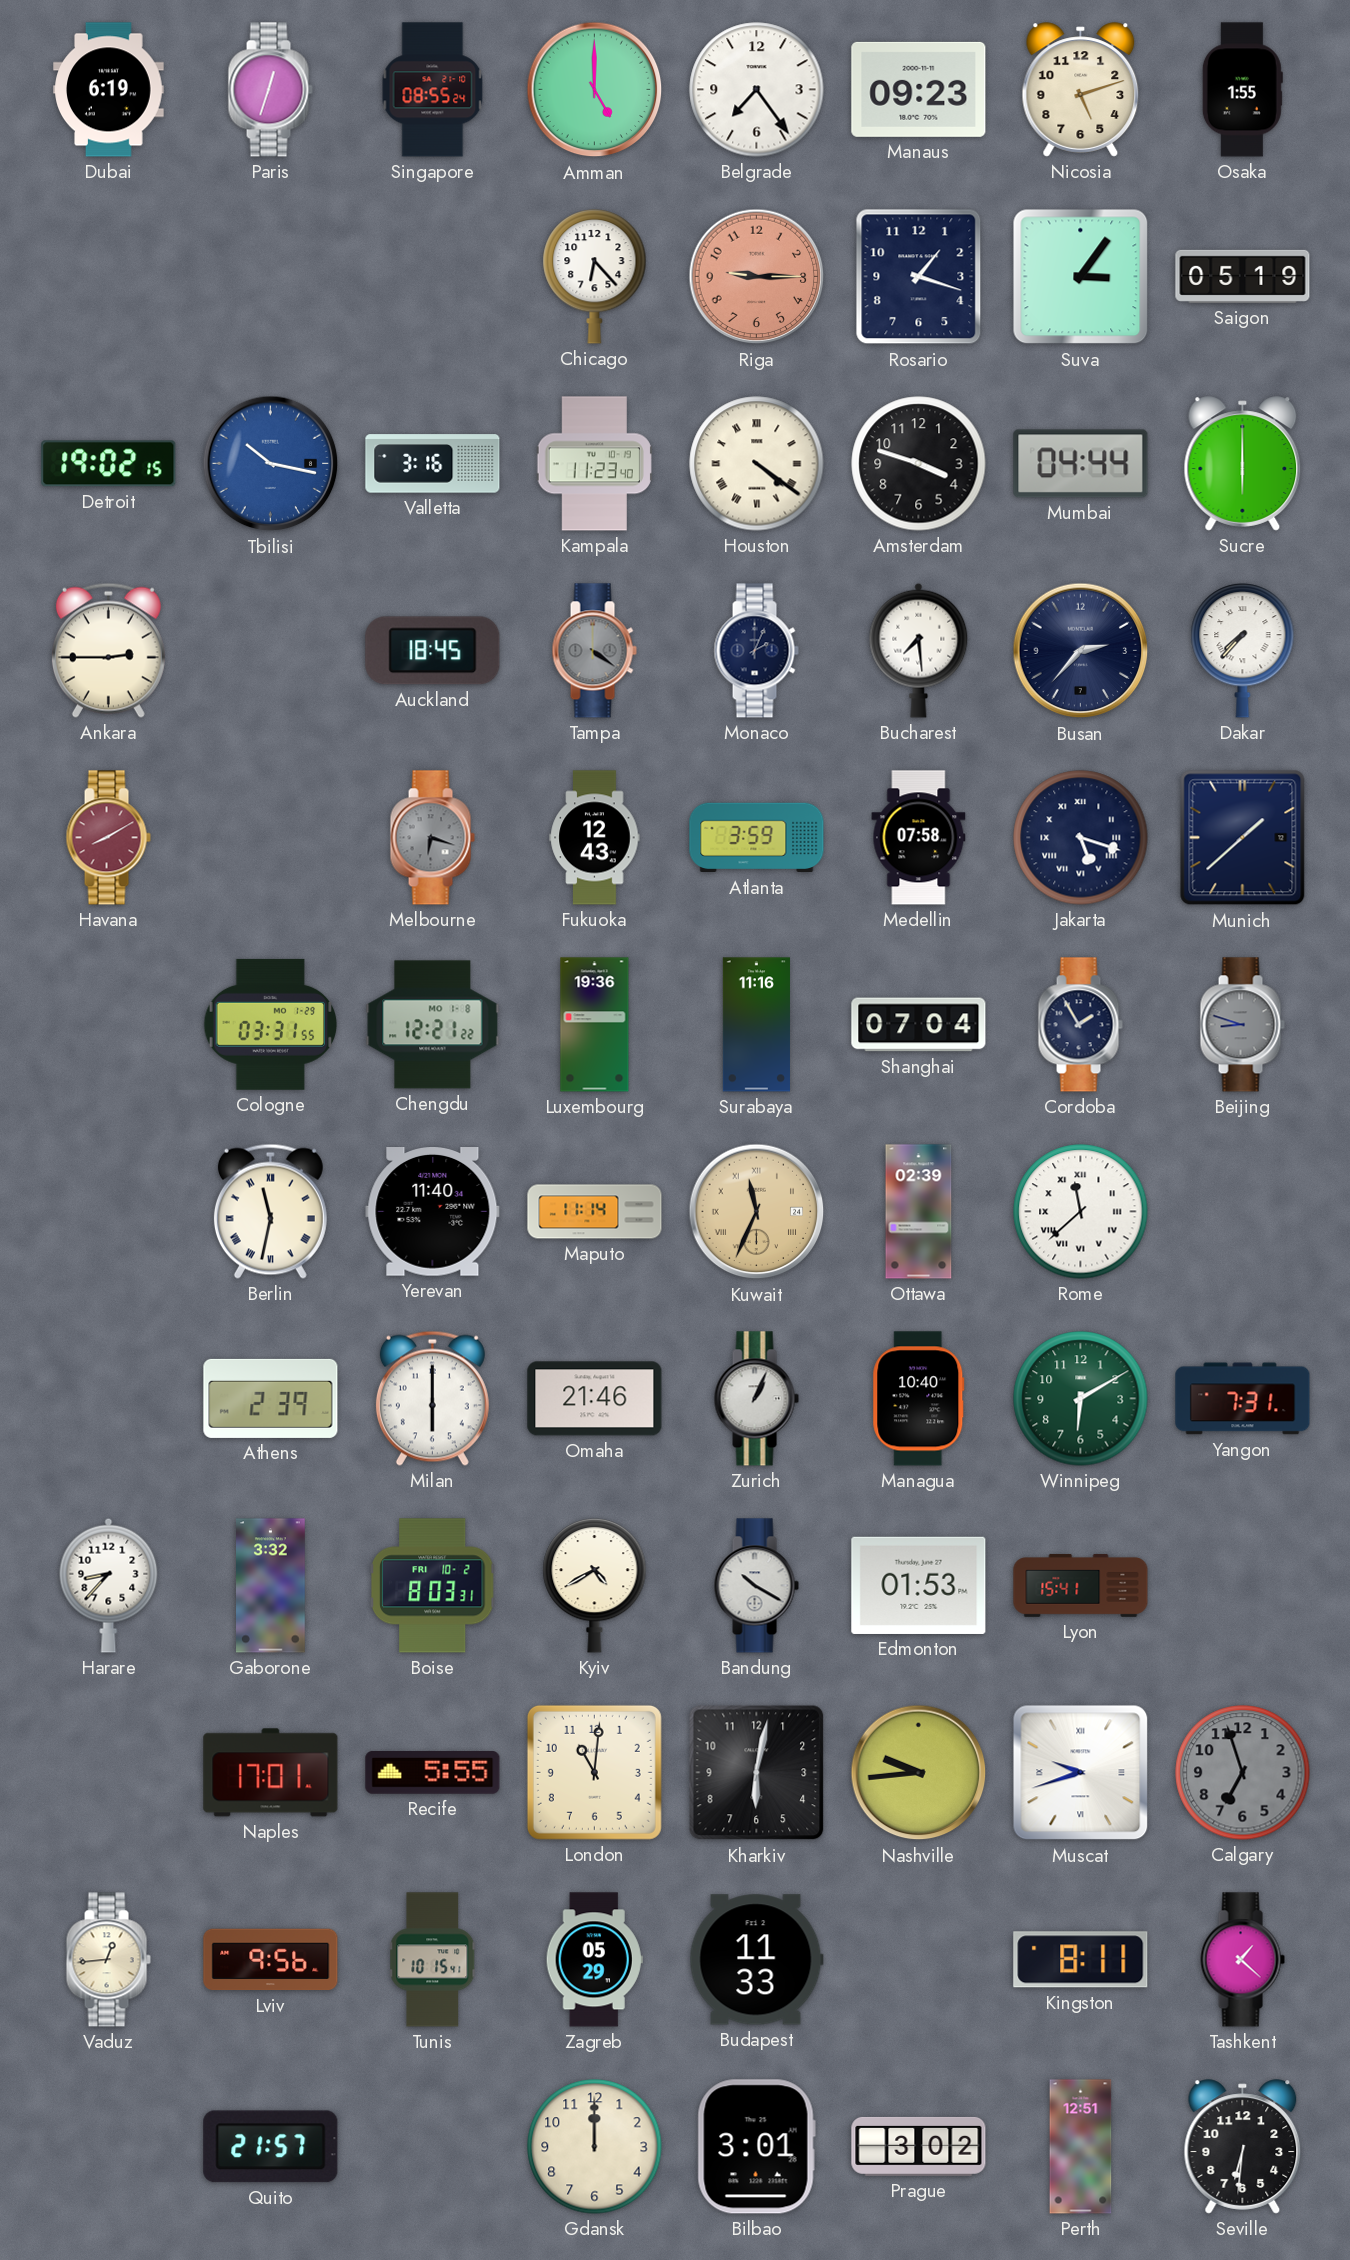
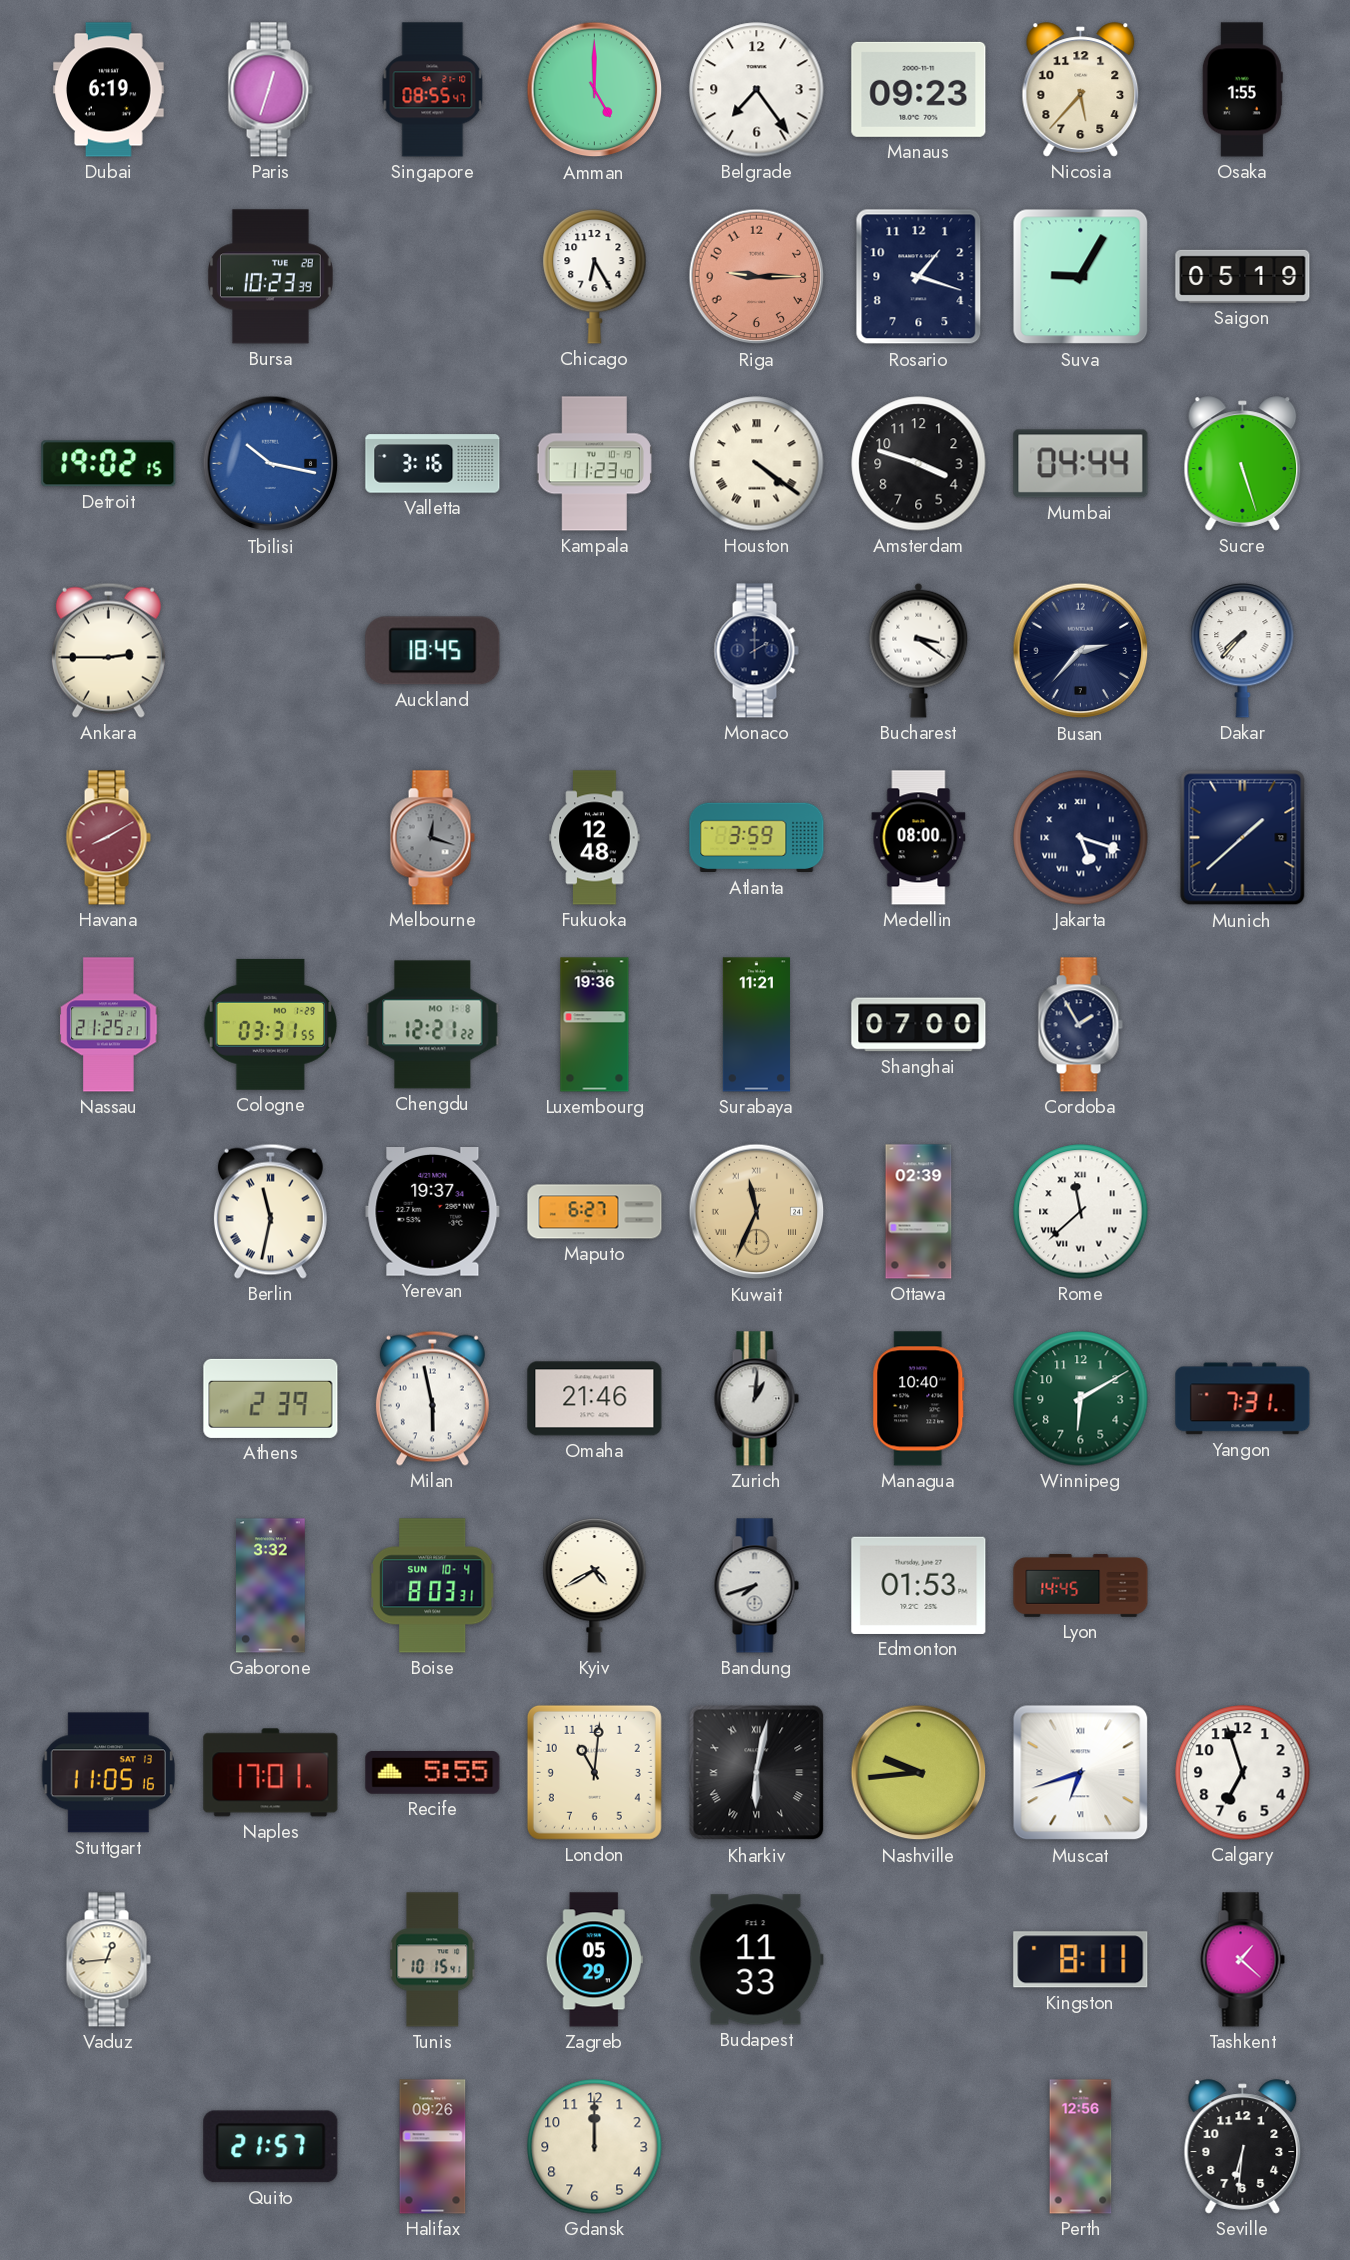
Singapore: 08:55:24 -> 08:55:47
Nicosia: 5:12 -> 5:37
Bursa: none -> 10:23
Chicago: 6:23 -> 6:25
Suva: 3:06 -> 9:05
Sucre: 6:00 -> 5:27
Tampa: 4:21 -> none
Monaco: 2:04 -> 2:00
Bucharest: 7:29 -> 3:21
Melbourne: 6:18 -> 12:18
Fukuoka: 12:43 -> 12:48
Medellin: 07:58 -> 08:00
Nassau: none -> 21:25
Surabaya: 11:16 -> 11:21
Shanghai: 07:04 -> 07:00
Beijing: 8:48 -> none
Yerevan: 11:40 -> 19:37
Maputo: 11:14 -> 6:27
Milan: 6:00 -> 5:58
Zurich: 1:04 -> 1:01
Harare: 8:37 -> none
Boise date: FRI 10-2 -> SUN 10-4
Bandung: 10:20 -> 7:42
Lyon: 15:41 -> 14:45
Stuttgart: none -> 11:05
Kharkiv numerals: Arabic -> Roman
Muscat: 9:42 -> 6:42
Calgary dial: grey -> white
Lviv: 9:56 -> none
Halifax: none -> 09:26
Bilbao: 3:01 -> none
Prague: 3:02 -> none
Perth: 12:51 -> 12:56
